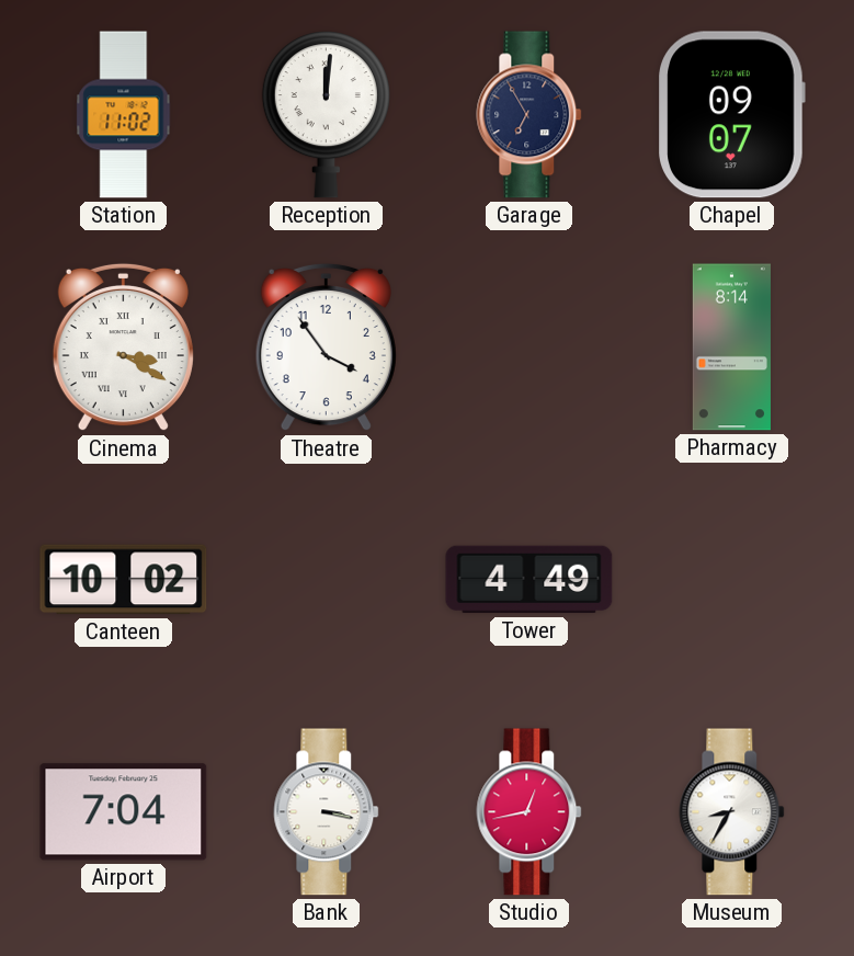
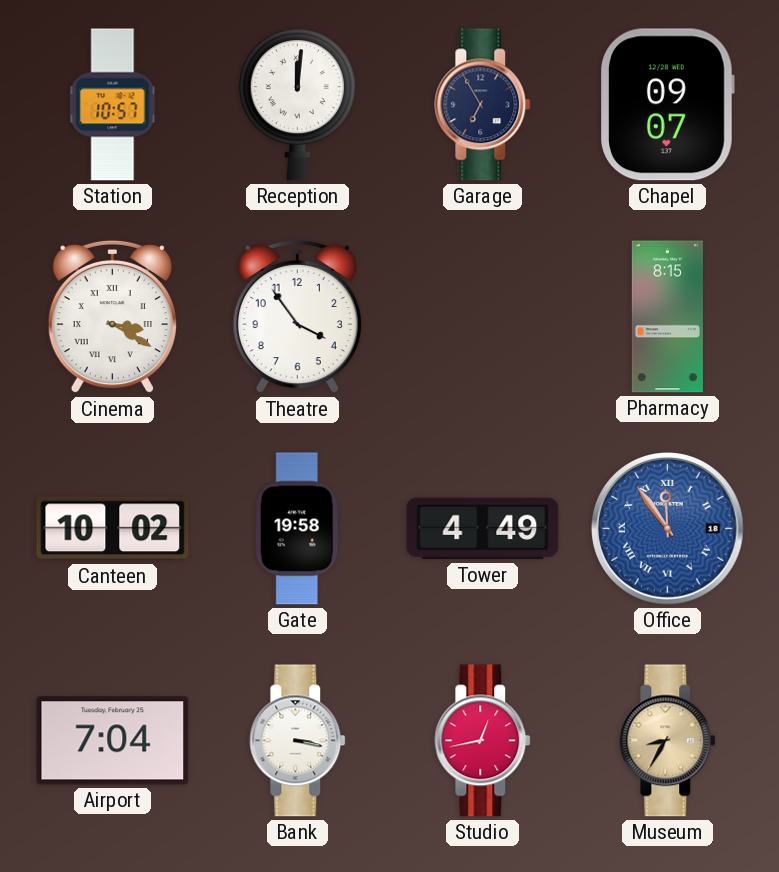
Station: 11:02 -> 10:57
Pharmacy: 8:14 -> 8:15
Gate: none -> 19:58
Office: none -> 11:54
Museum dial: white -> champagne
